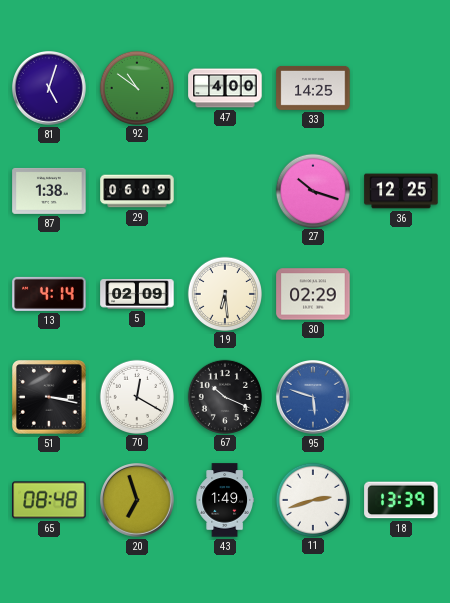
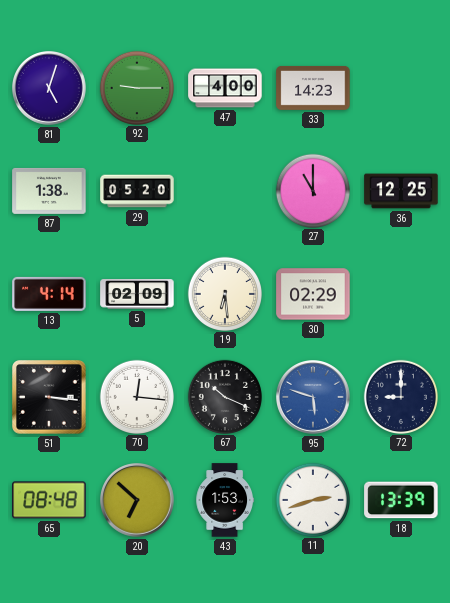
92: 10:51 -> 9:15
33: 14:25 -> 14:23
29: 06:09 -> 05:20
27: 10:18 -> 11:00
51: 3:17 -> 3:16
70: 12:20 -> 12:16
72: none -> 9:00
20: 6:57 -> 6:52
43: 1:49 -> 1:53
